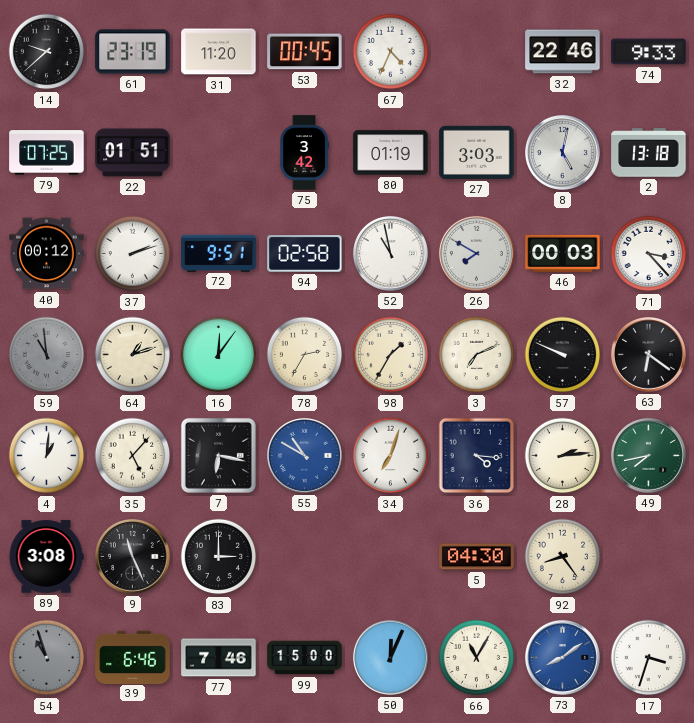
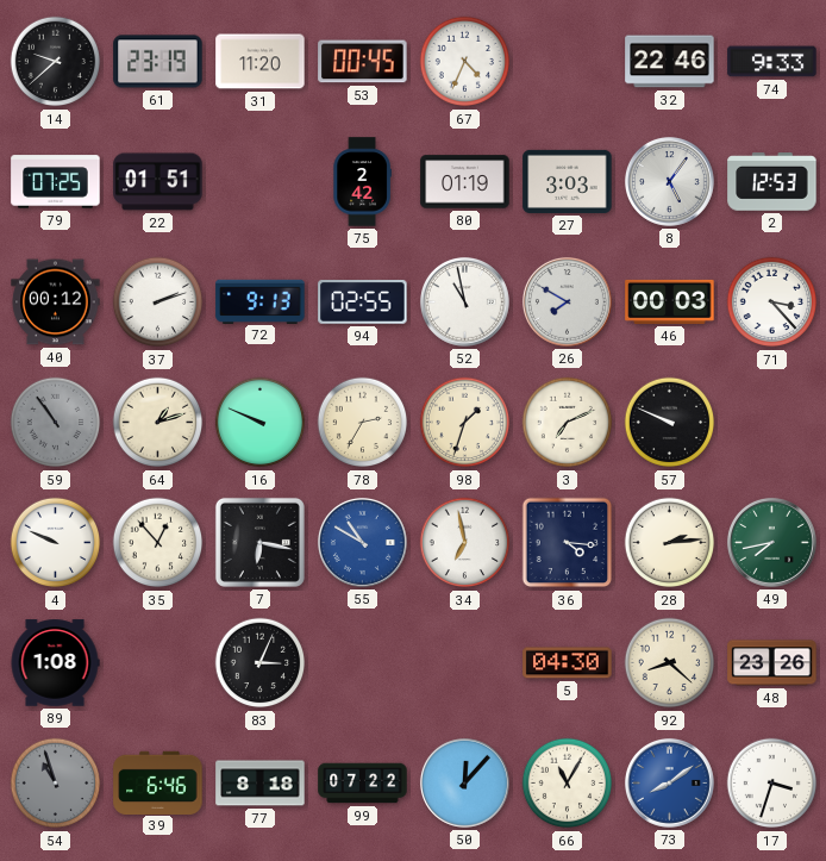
75: 3:42 -> 2:42
8: 5:02 -> 5:06
2: 13:18 -> 12:53
72: 9:51 -> 9:13
94: 02:58 -> 02:55
59: 10:59 -> 10:54
16: 12:06 -> 9:49
98: 1:35 -> 1:33
63: 6:21 -> none
4: 1:01 -> 9:49
35: 5:07 -> 12:53
34: 7:03 -> 6:58
89: 3:08 -> 1:08
9: 11:26 -> none
83: 3:00 -> 3:04
92: 8:24 -> 8:22
48: none -> 23:26
77: 7:46 -> 8:18
99: 15:00 -> 07:22
50: 12:04 -> 12:07
